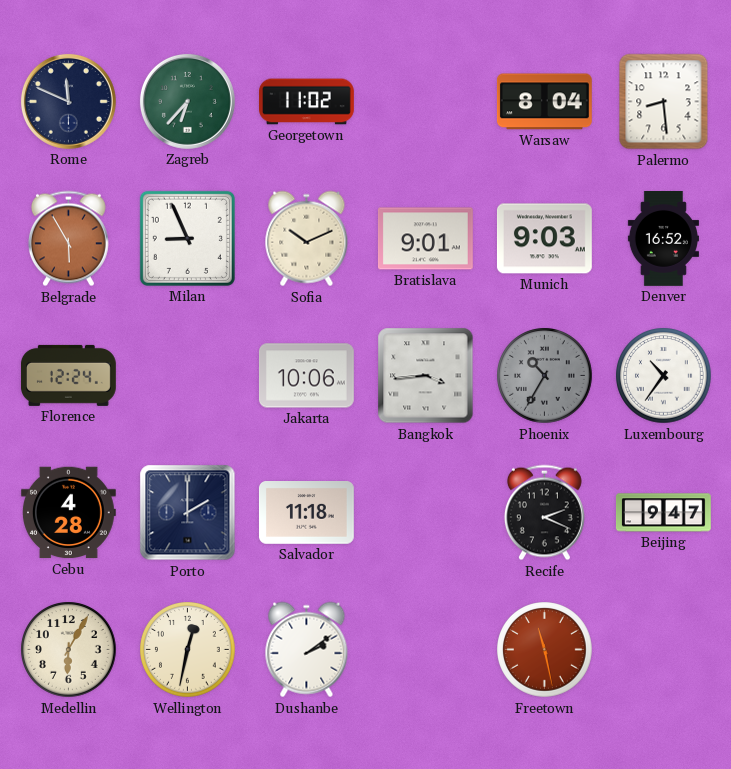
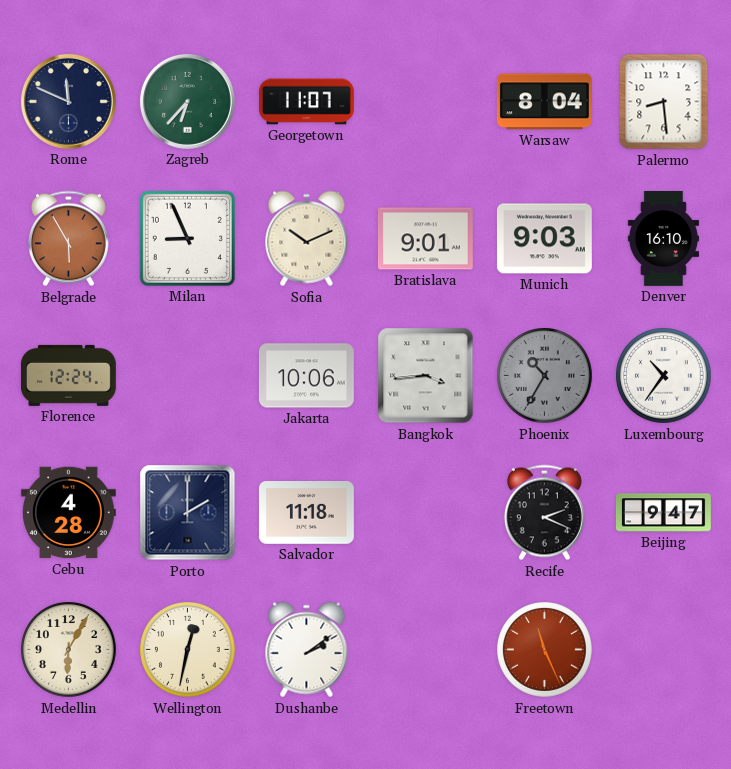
Georgetown: 11:02 -> 11:07
Denver: 16:52 -> 16:10
Freetown: 11:28 -> 11:26
